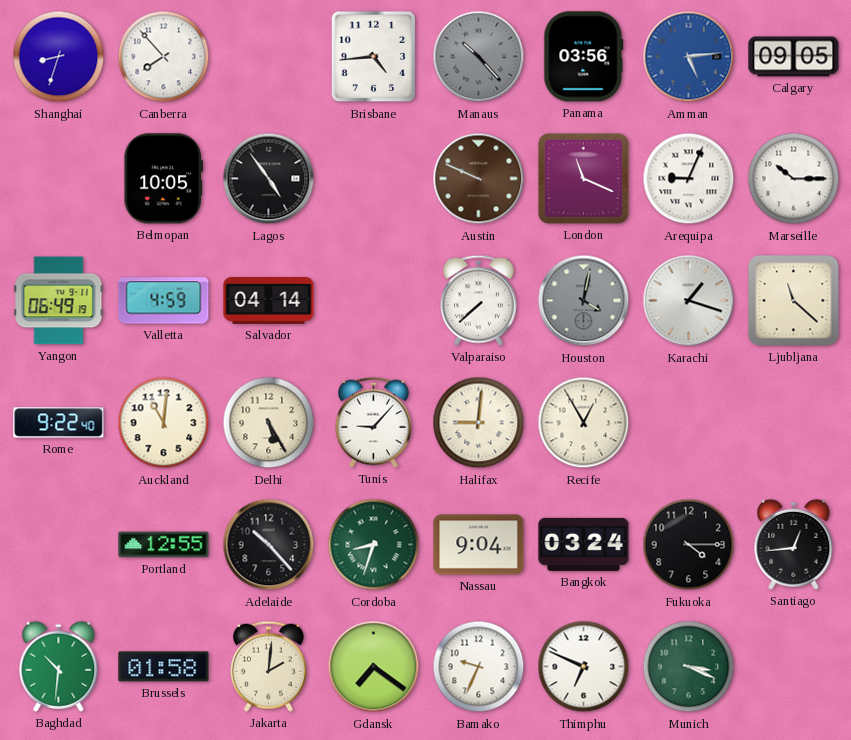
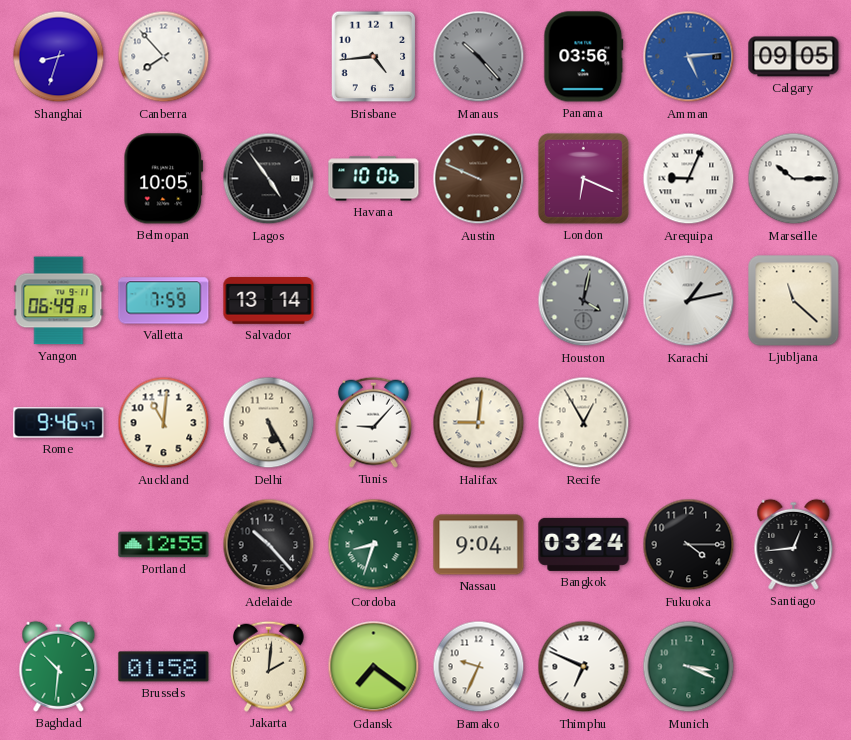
Havana: none -> 10:06
London: 11:19 -> 6:19
Valletta: 4:59 -> 7:59
Salvador: 04:14 -> 13:14
Valparaiso: 7:38 -> none
Karachi: 1:18 -> 1:13
Rome: 9:22 -> 9:46
